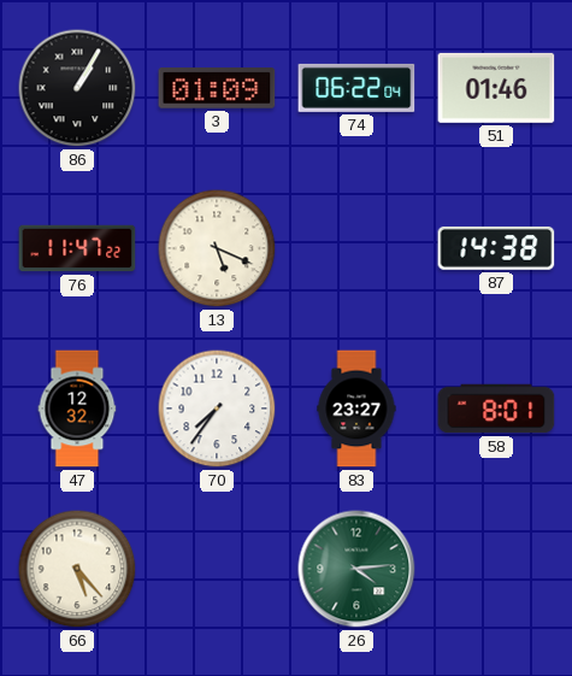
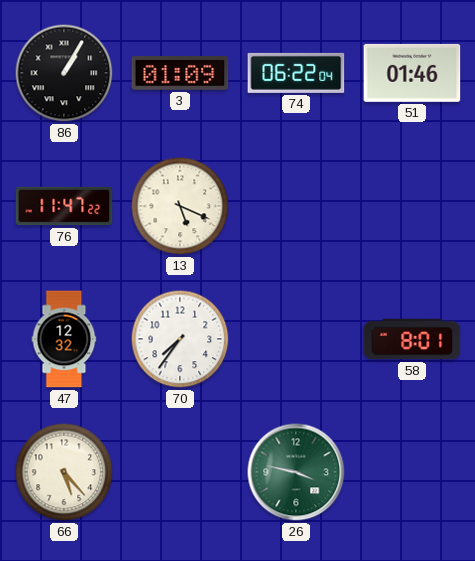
87: 14:38 -> none
83: 23:27 -> none
26: 4:14 -> 3:47
